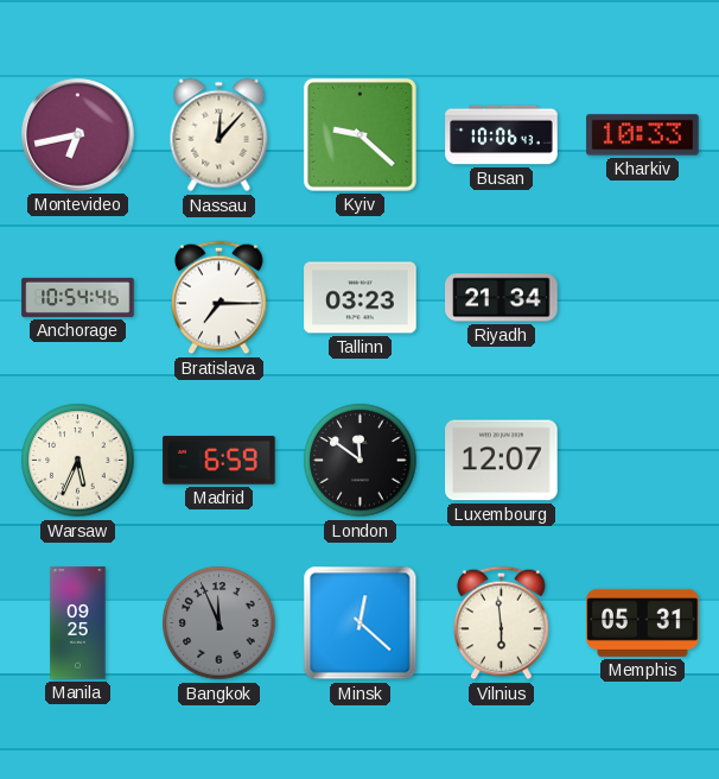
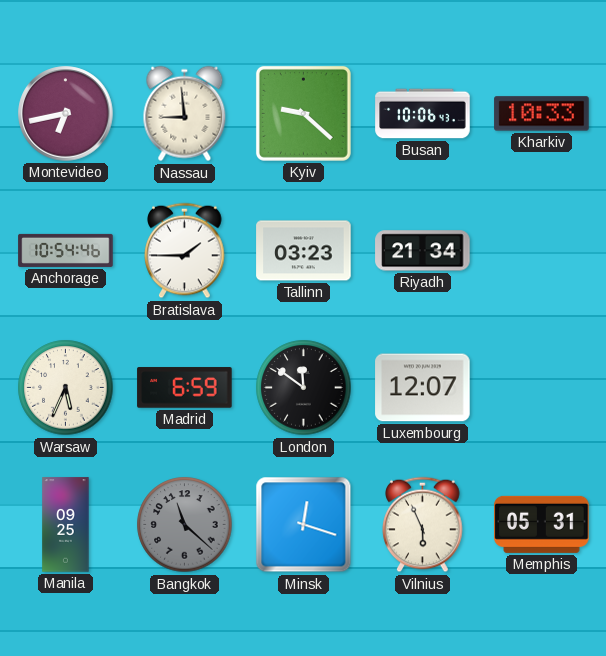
Nassau: 12:07 -> 8:59
Bratislava: 7:15 -> 1:45
Bangkok: 11:56 -> 11:22
Minsk: 12:22 -> 12:18
Vilnius: 5:59 -> 5:56
